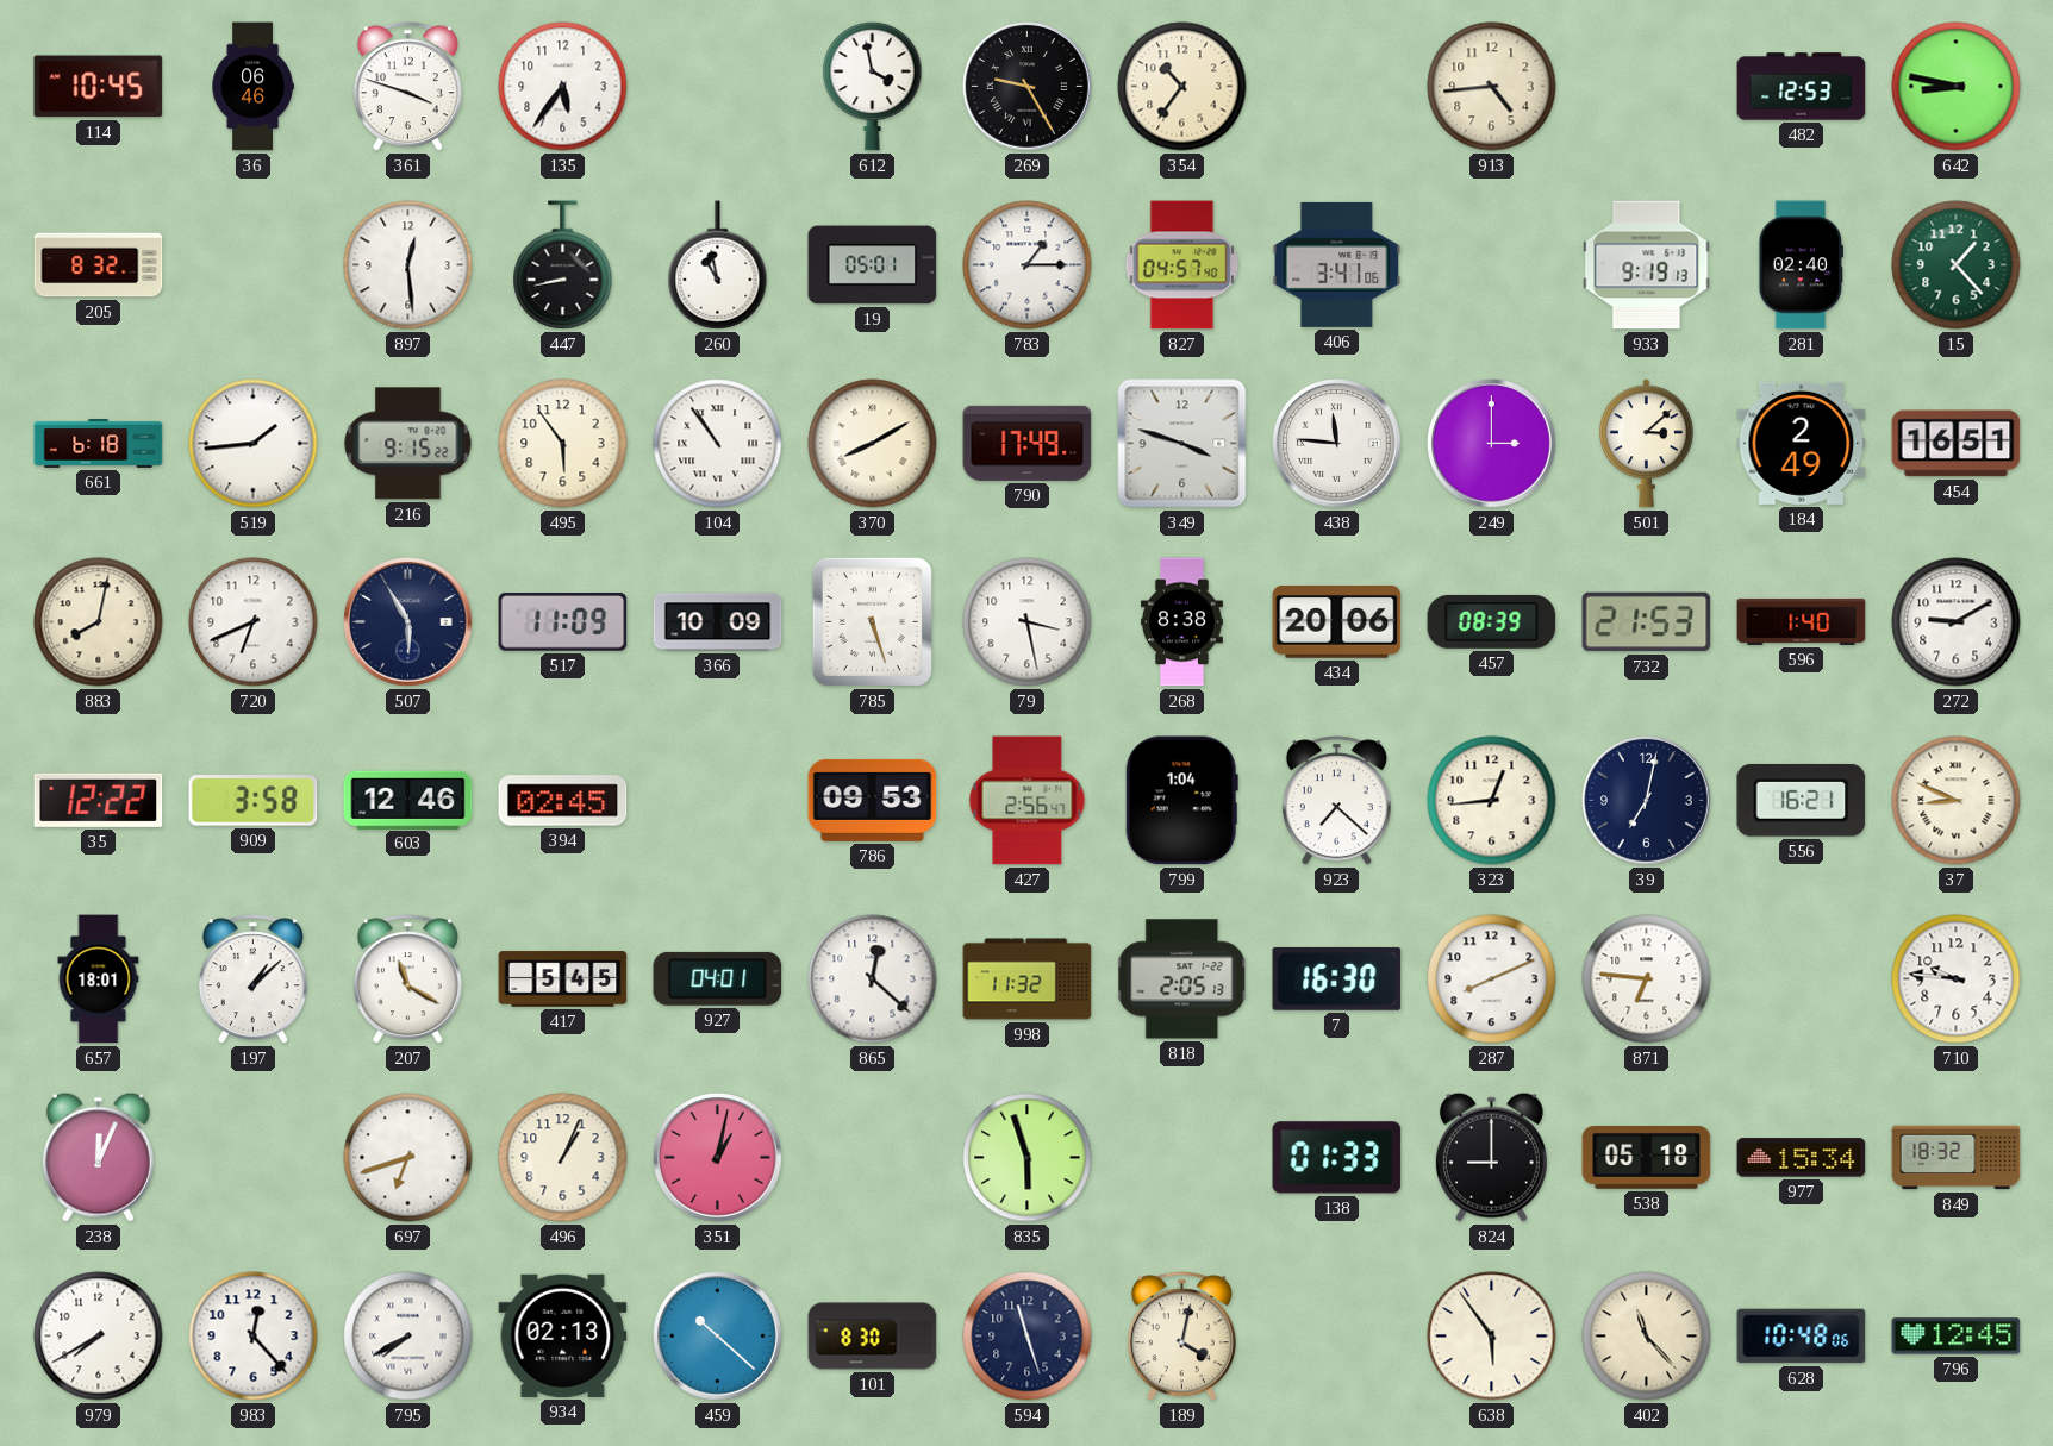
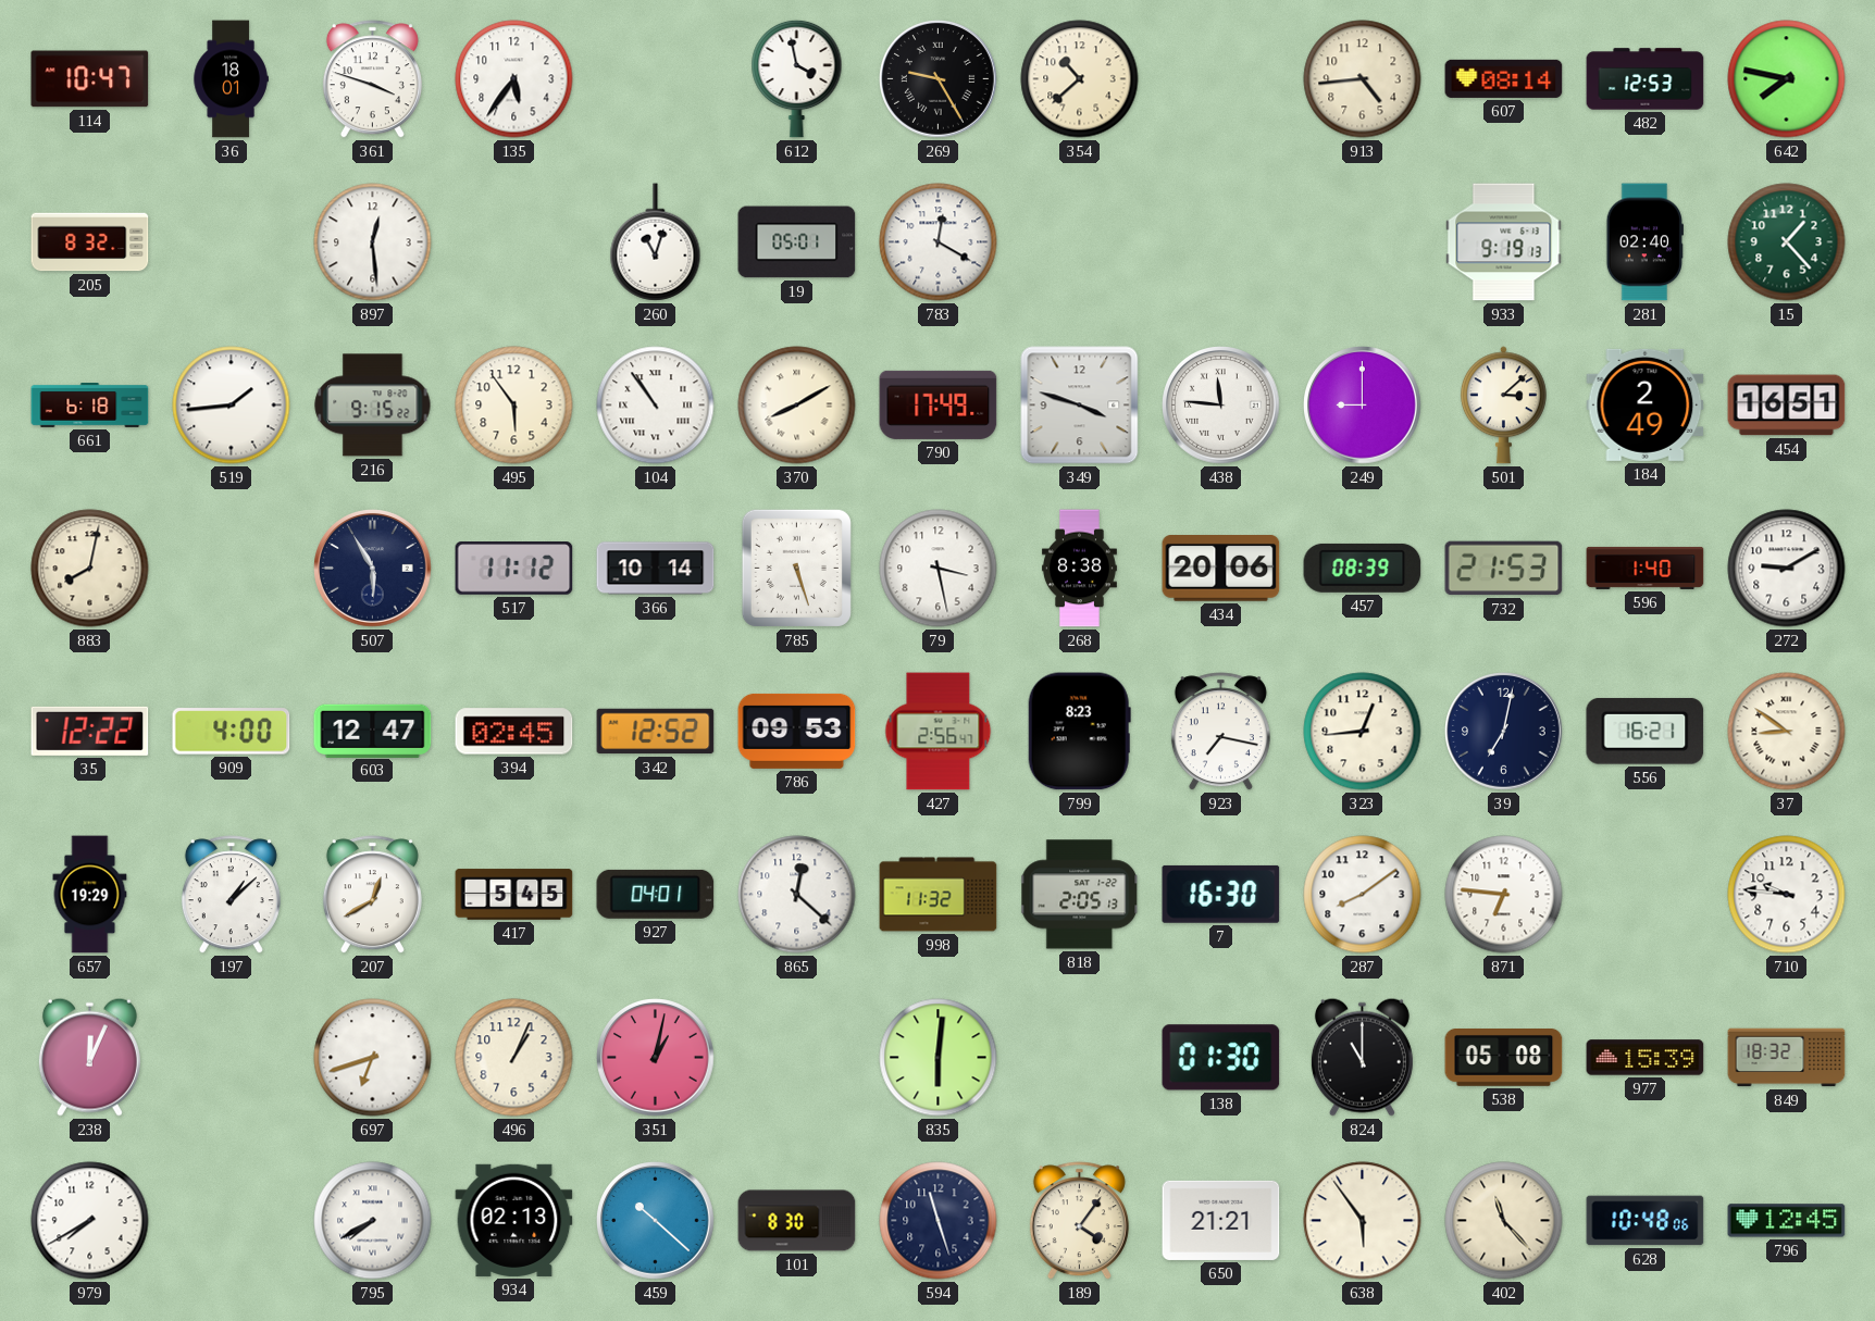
114: 10:45 -> 10:47
36: 06:46 -> 18:01
354: 10:36 -> 10:38
607: none -> 08:14
642: 8:47 -> 7:47
447: 8:43 -> none
260: 10:58 -> 11:03
783: 1:15 -> 12:20
827: 04:57 -> none
406: 3:41 -> none
249: 3:00 -> 9:00
720: 6:41 -> none
517: 11:09 -> 11:12
366: 10:09 -> 10:14
909: 3:58 -> 4:00
603: 12:46 -> 12:47
342: none -> 12:52
799: 1:04 -> 8:23
923: 7:22 -> 7:17
37: 8:49 -> 8:51
657: 18:01 -> 19:29
207: 11:20 -> 12:40
287: 8:11 -> 8:09
835: 5:57 -> 6:01
138: 01:33 -> 01:30
824: 9:00 -> 11:00
538: 05:18 -> 05:08
977: 15:34 -> 15:39
983: 12:23 -> none
189: 4:02 -> 4:06
650: none -> 21:21
